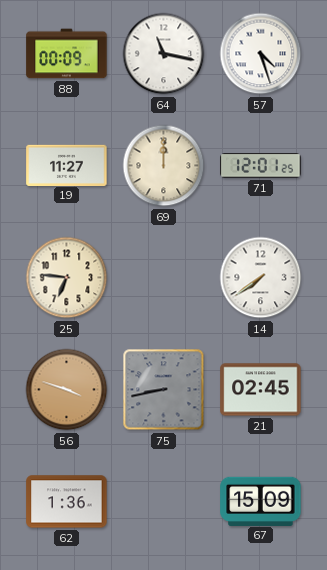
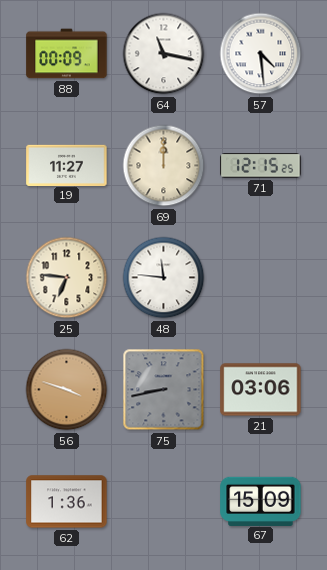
57: 4:27 -> 4:29
71: 12:01 -> 12:15
48: none -> 11:46
14: 7:39 -> none
21: 02:45 -> 03:06
